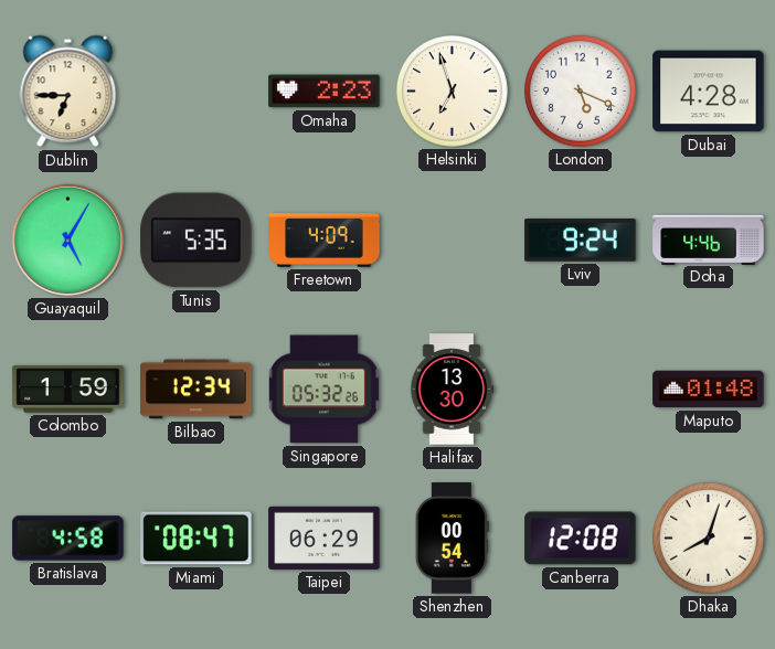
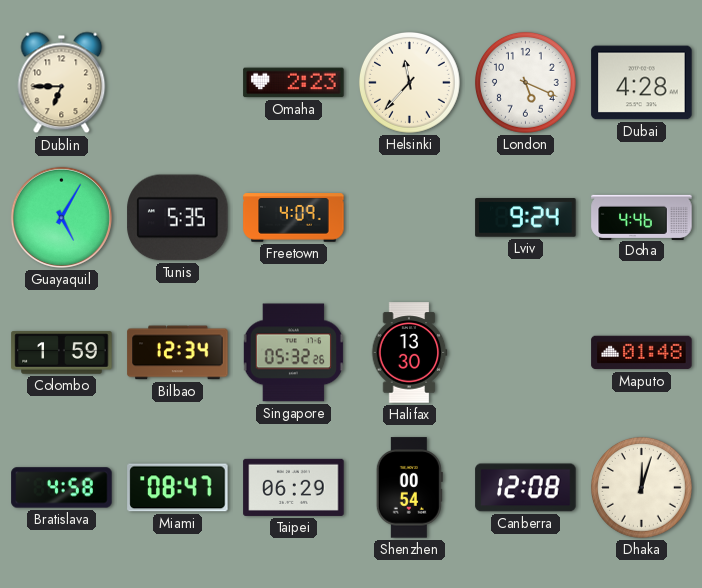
Helsinki: 6:57 -> 11:37
Dhaka: 8:03 -> 12:03
